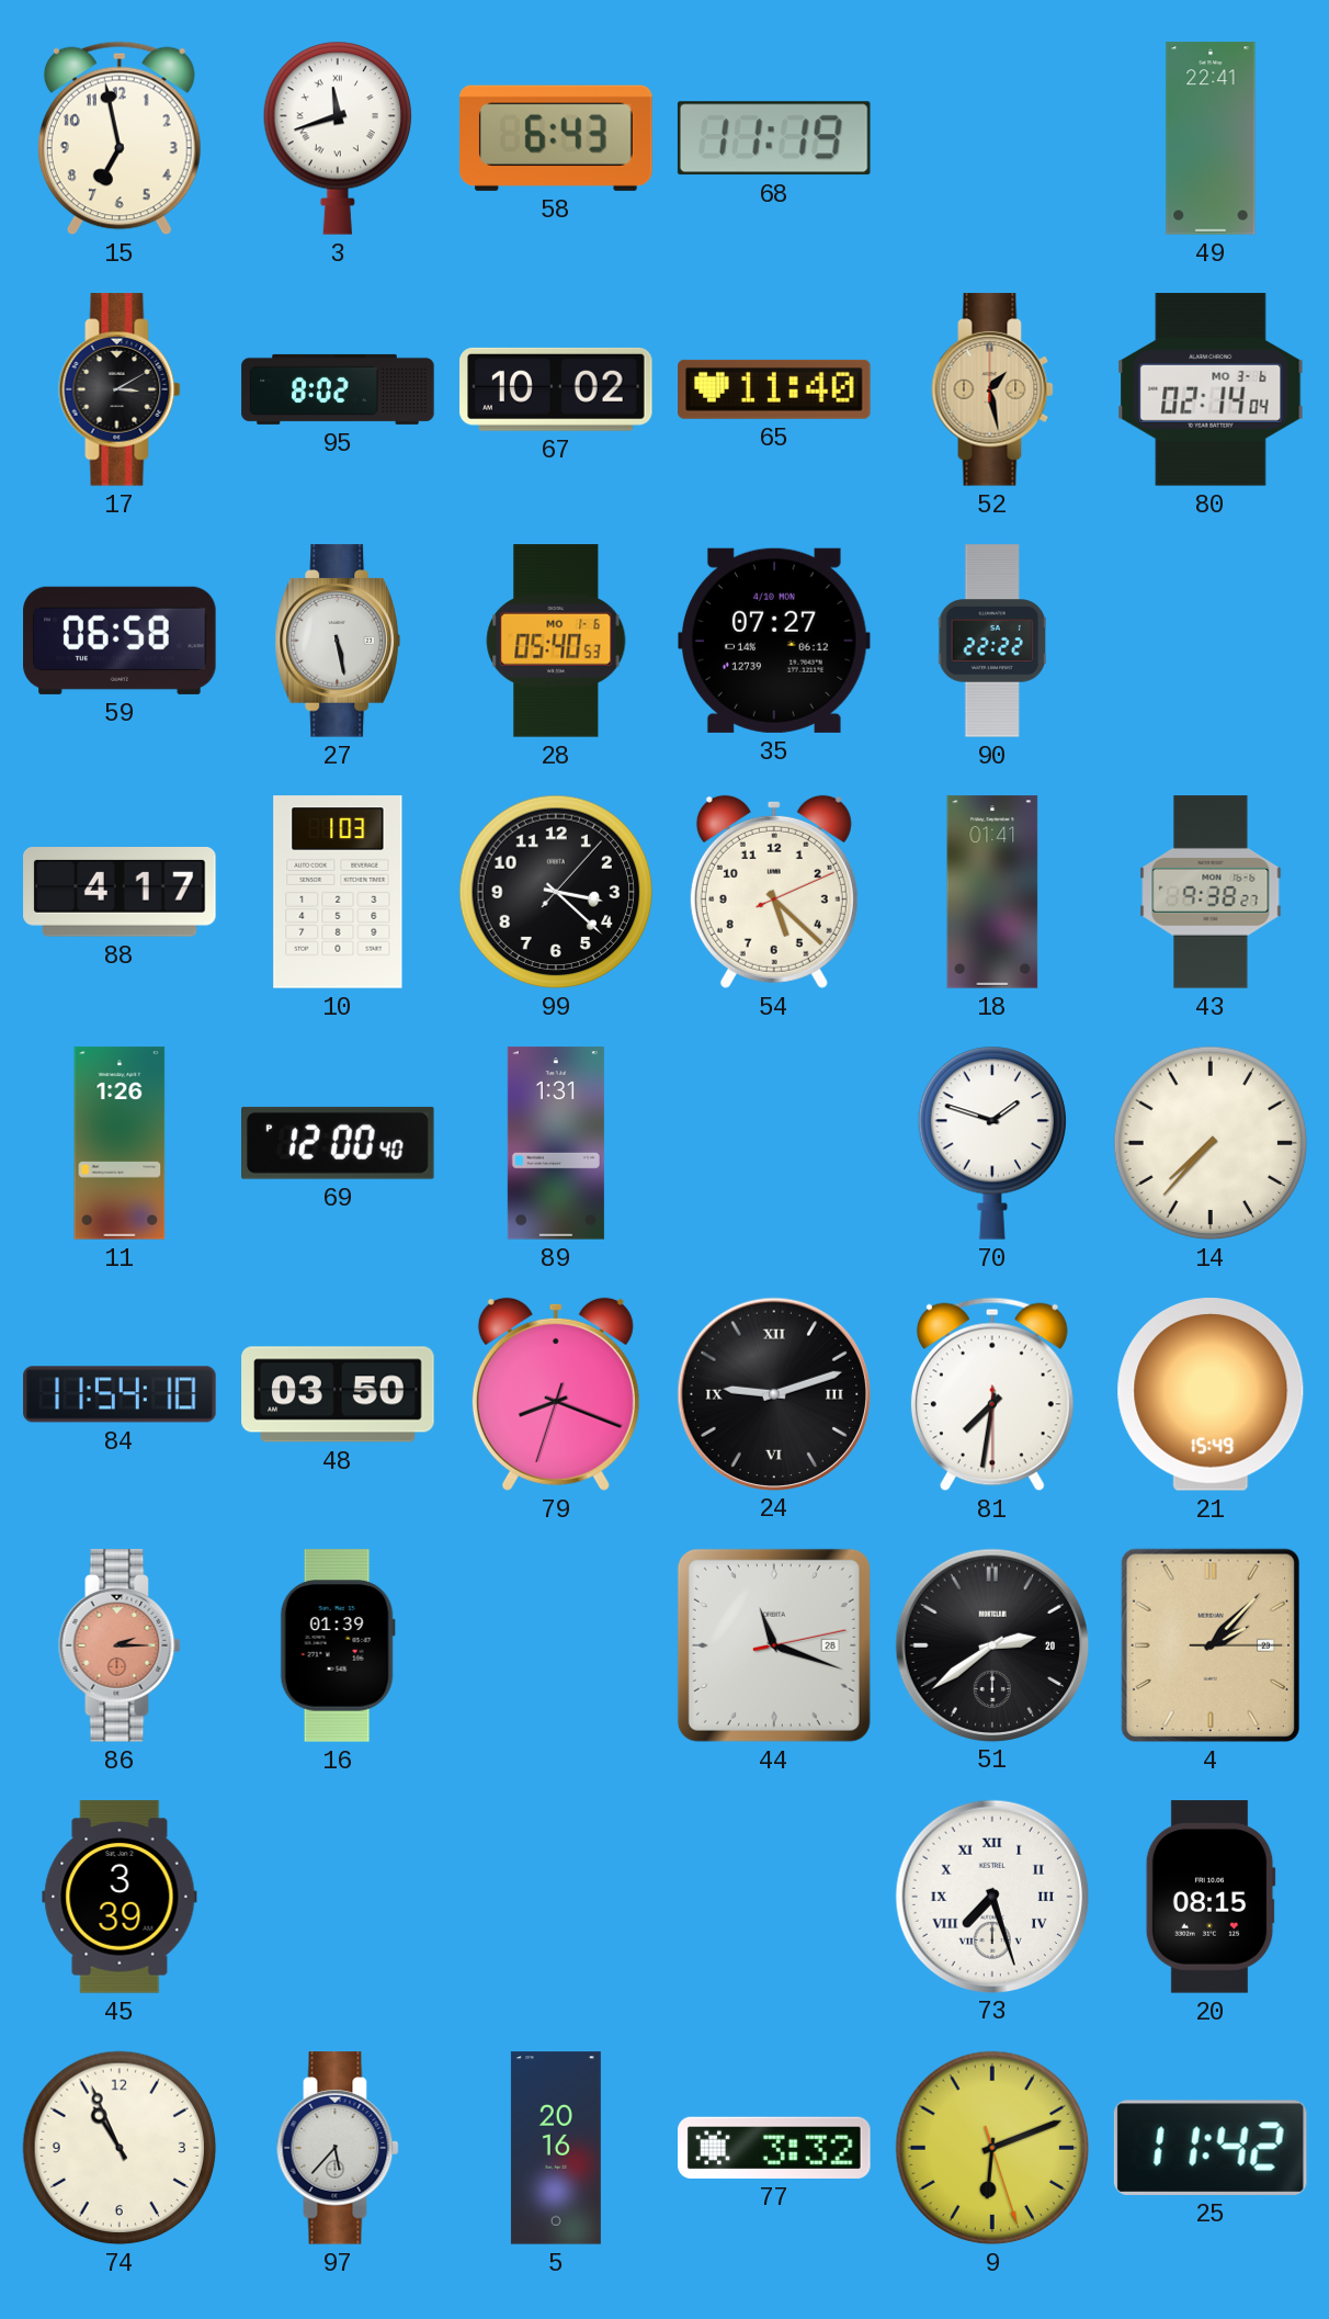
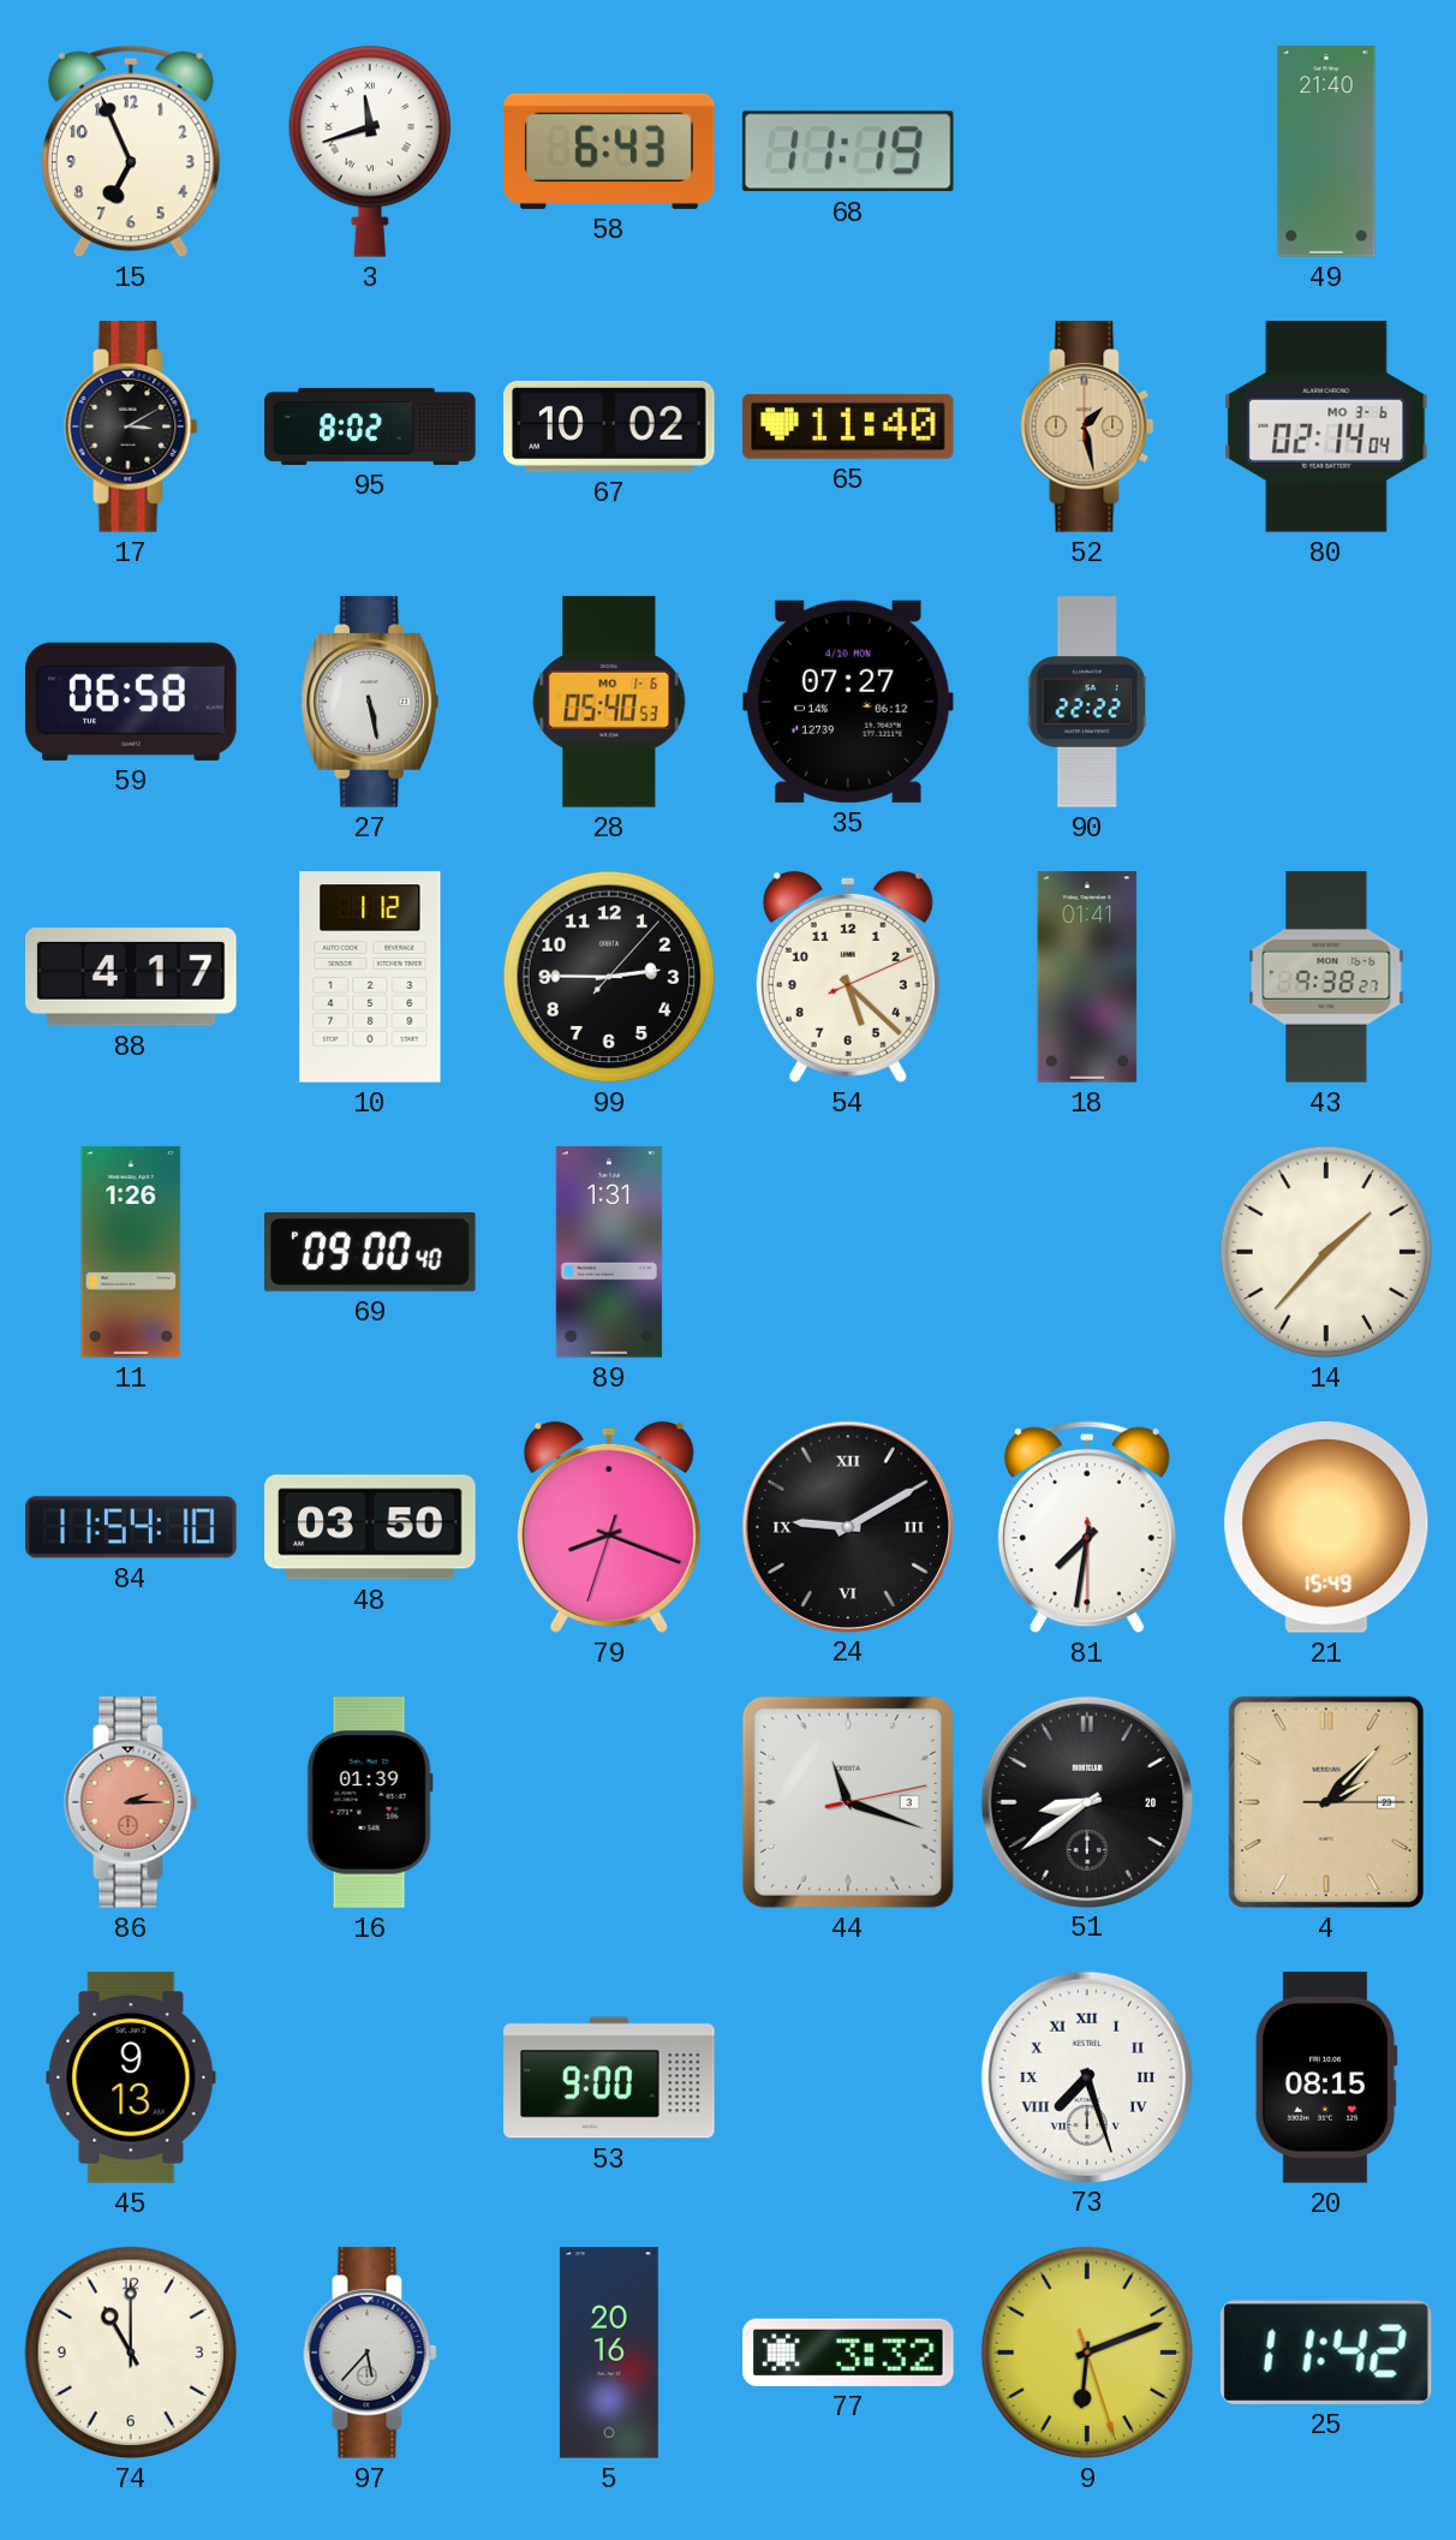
15: 6:58 -> 6:56
49: 22:41 -> 21:40
10: 1:03 -> 1:12
99: 3:22 -> 2:45
69: 12:00 -> 09:00
70: 1:48 -> none
14: 7:37 -> 1:37
24: 9:12 -> 9:10
44 date: 28 -> 3
51: 2:39 -> 8:39
45: 3:39 -> 9:13
53: none -> 9:00
74: 10:56 -> 11:00
